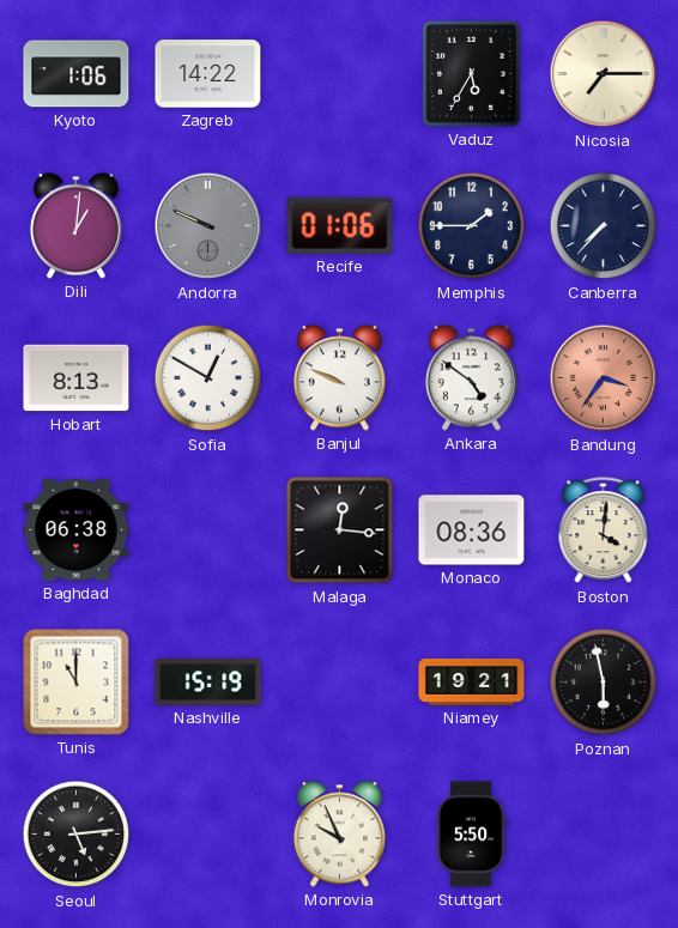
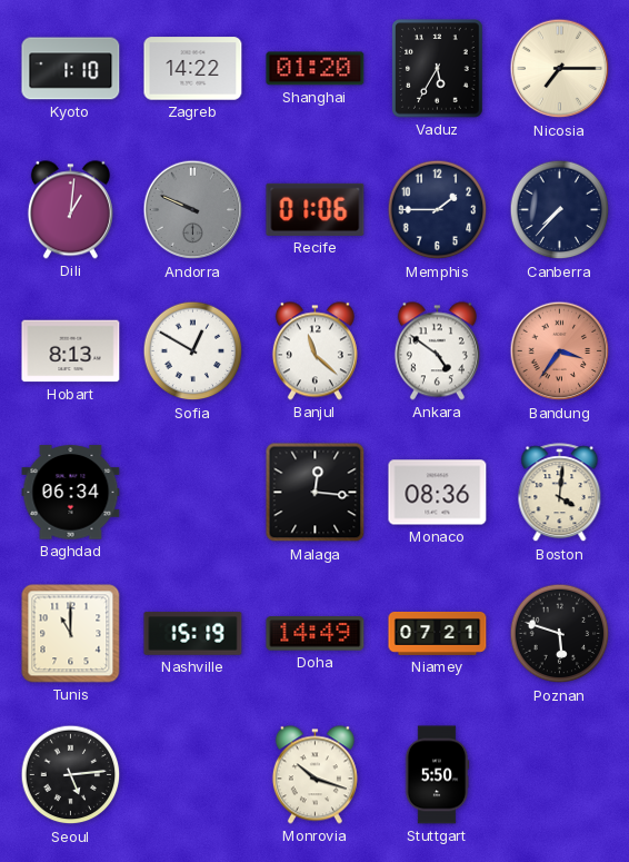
Kyoto: 1:06 -> 1:10
Shanghai: none -> 01:20
Banjul: 9:49 -> 11:22
Baghdad: 06:38 -> 06:34
Doha: none -> 14:49
Niamey: 19:21 -> 07:21
Poznan: 5:58 -> 5:48
Monrovia: 9:56 -> 10:18
